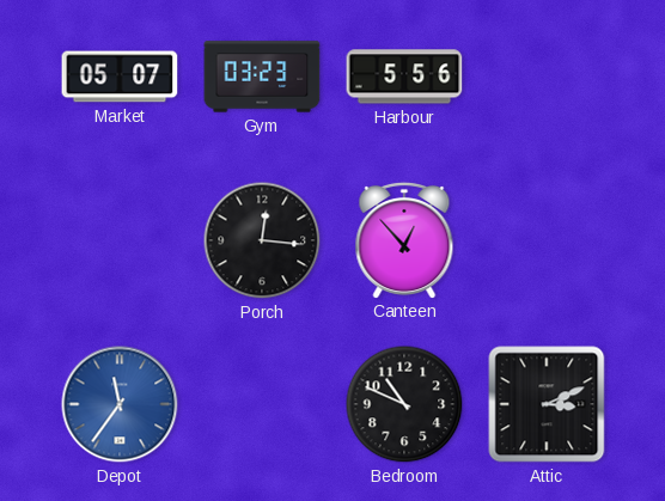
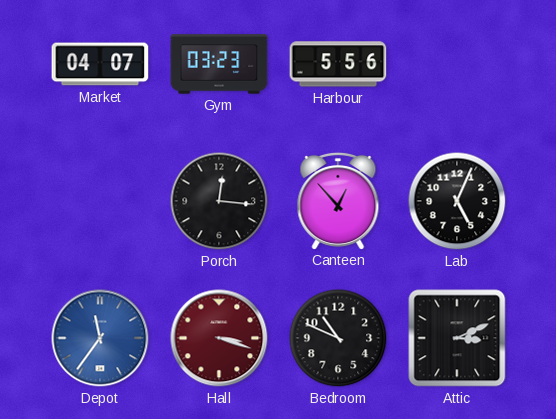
Market: 05:07 -> 04:07
Lab: none -> 5:04
Hall: none -> 3:18
